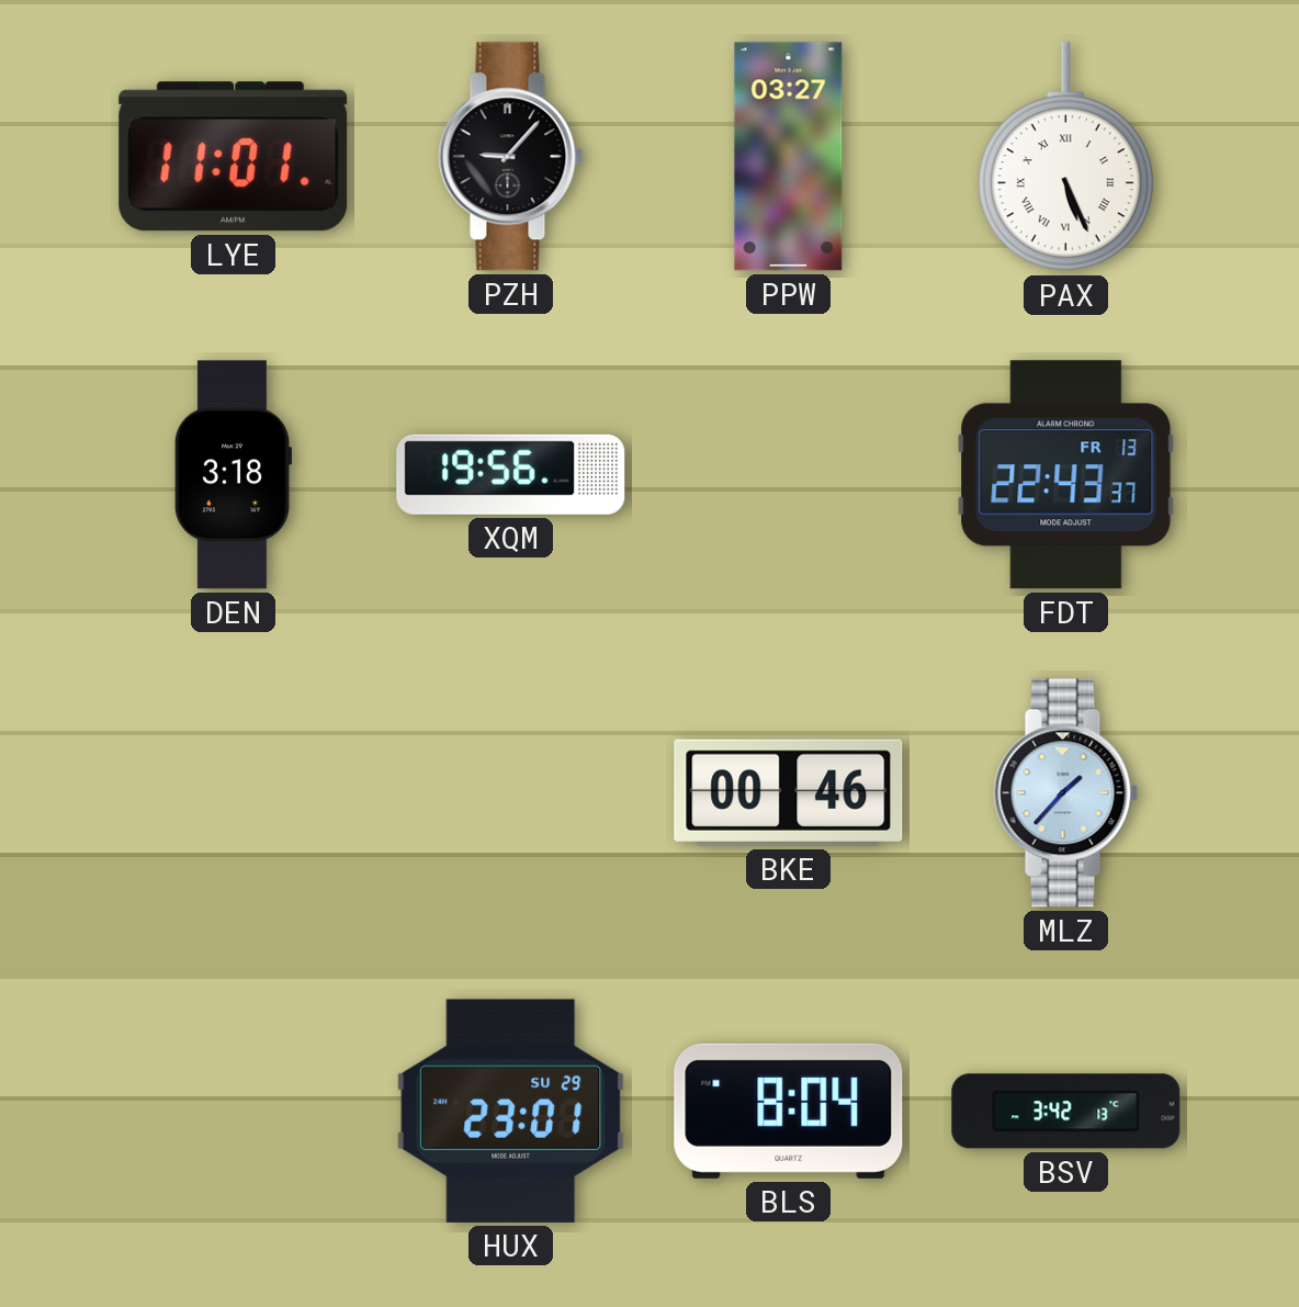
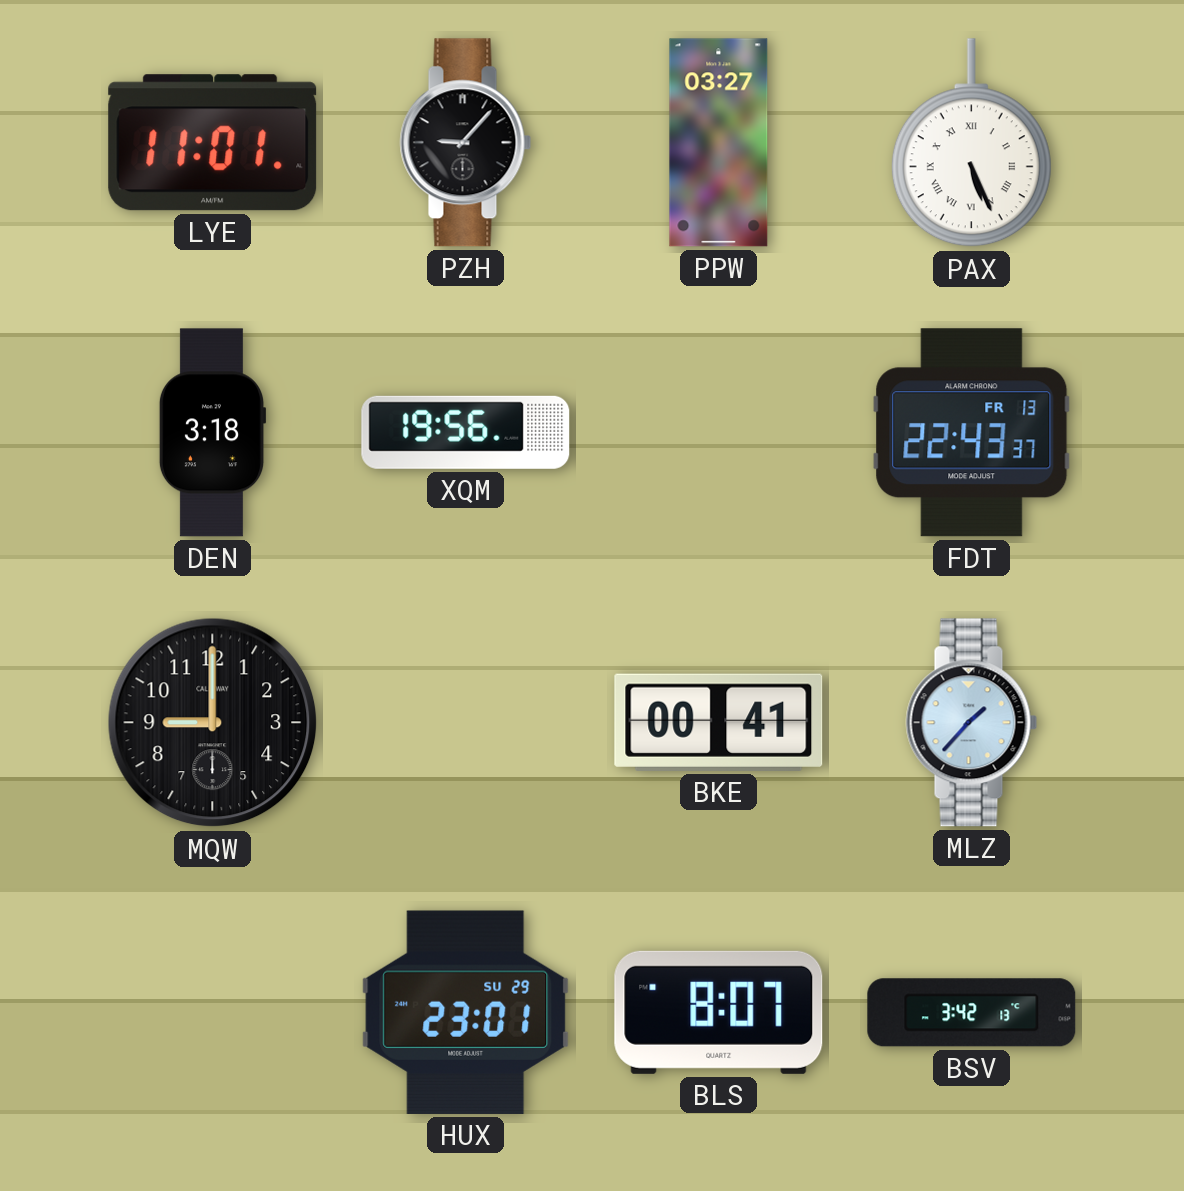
MQW: none -> 9:00
BKE: 00:46 -> 00:41
BLS: 8:04 -> 8:07
